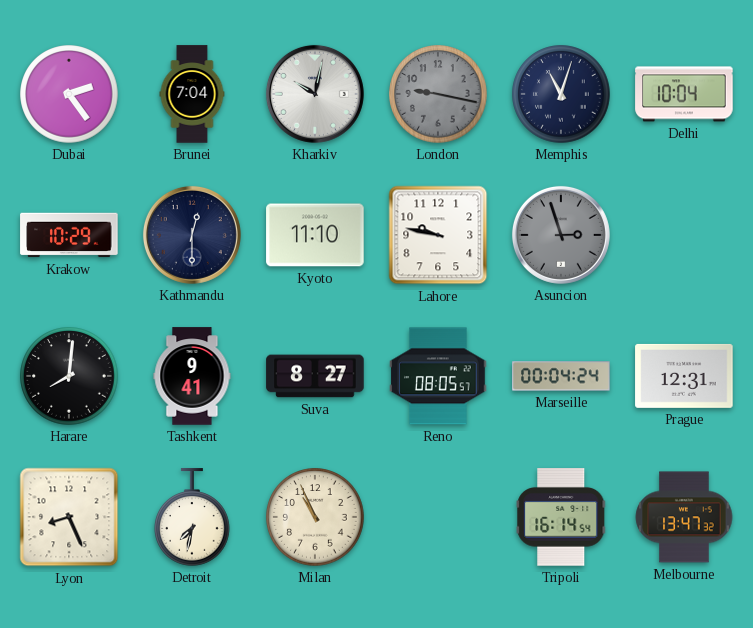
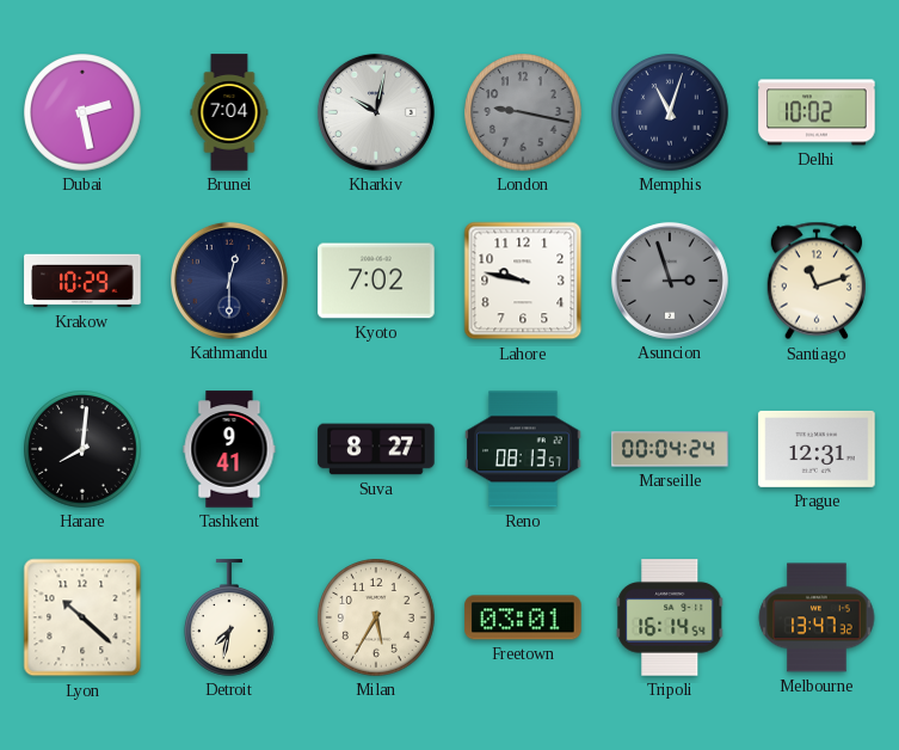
Dubai: 2:24 -> 2:28
Delhi: 10:04 -> 10:02
Kyoto: 11:10 -> 7:02
Santiago: none -> 11:12
Reno: 08:05 -> 08:13
Lyon: 8:26 -> 10:22
Milan: 10:56 -> 5:35
Freetown: none -> 03:01
